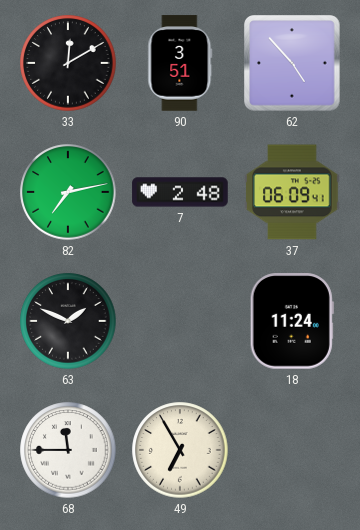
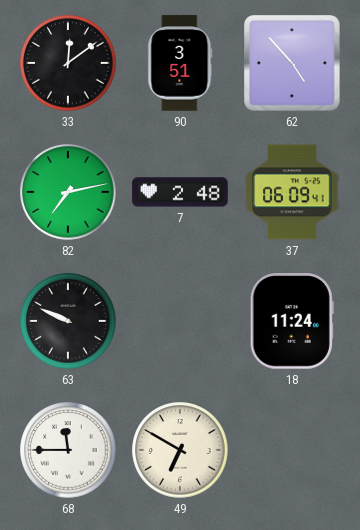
33: 12:10 -> 12:09
63: 1:49 -> 9:49
49: 6:55 -> 6:50
